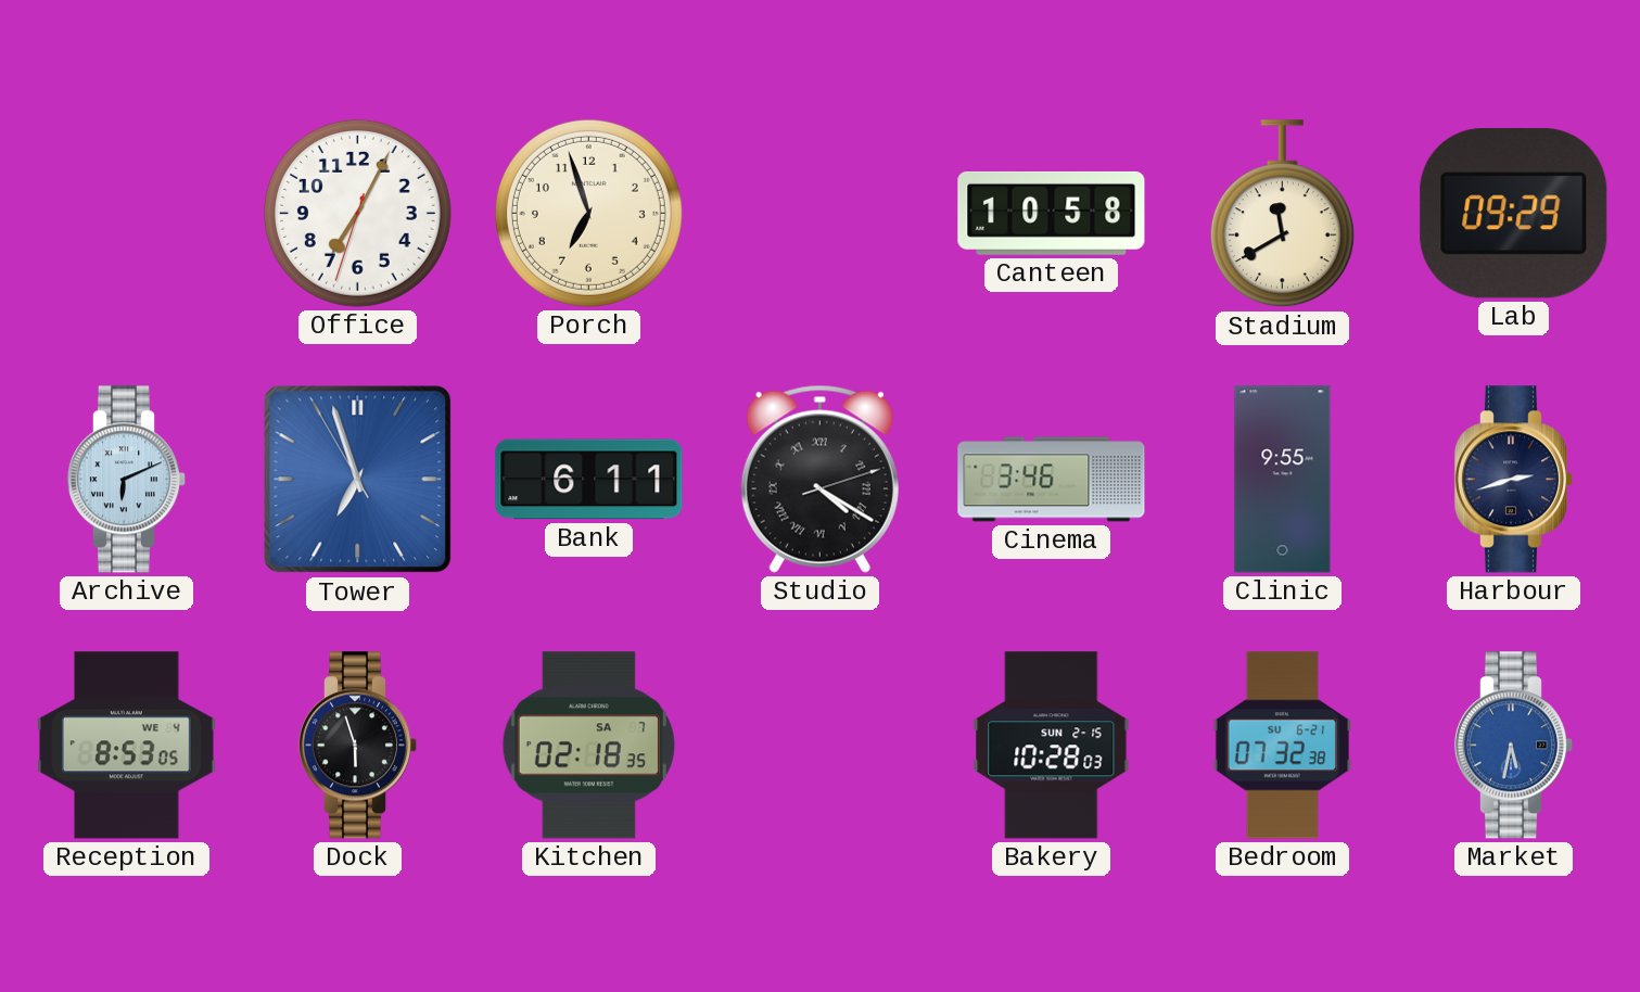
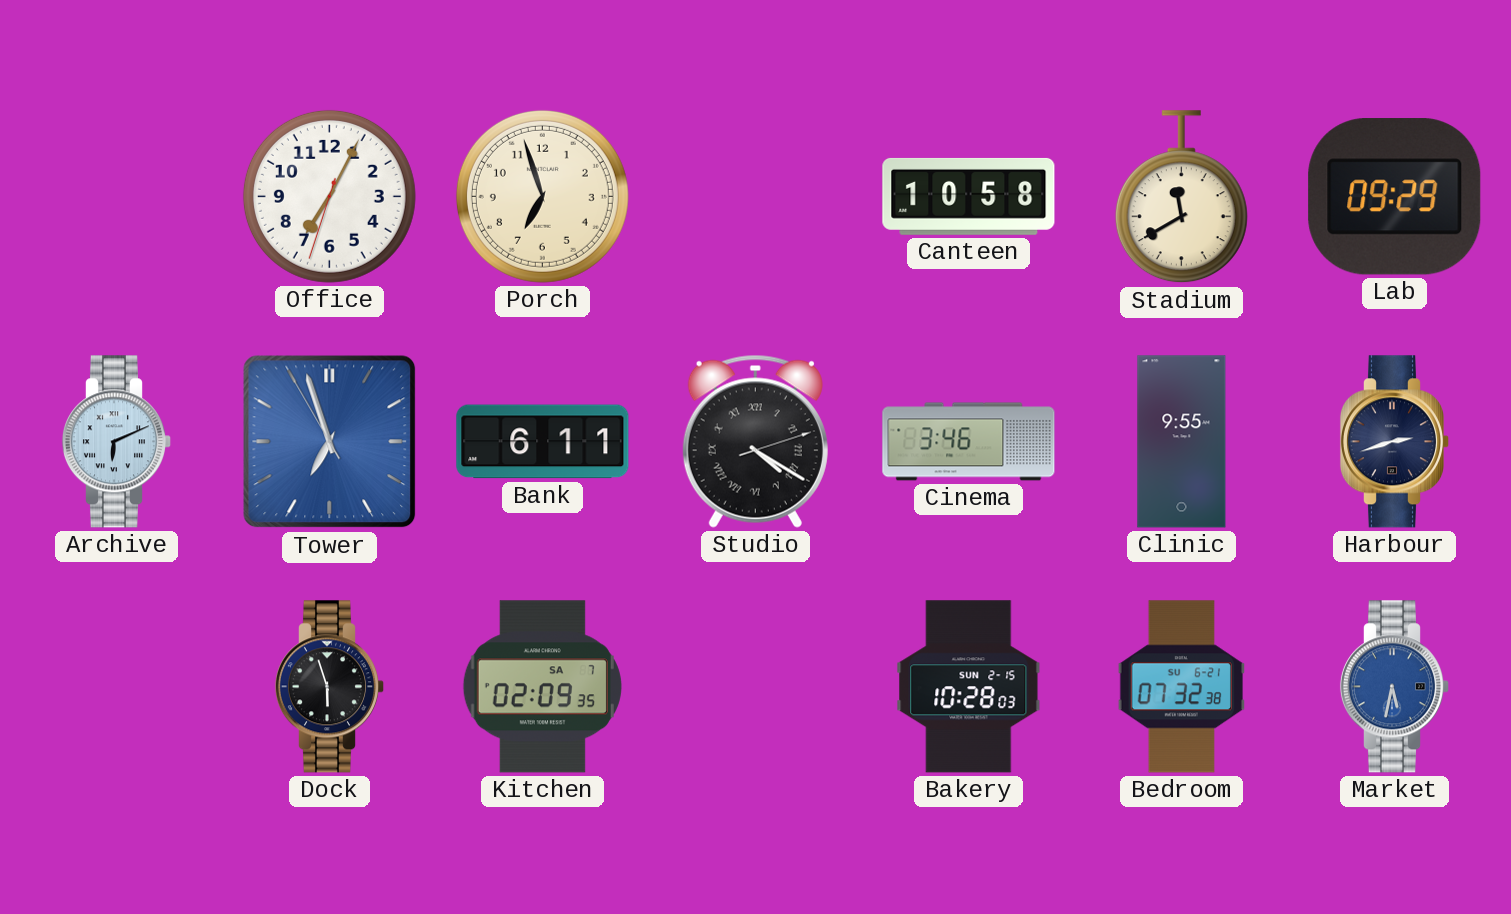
Reception: 8:53 -> none
Kitchen: 02:18 -> 02:09
